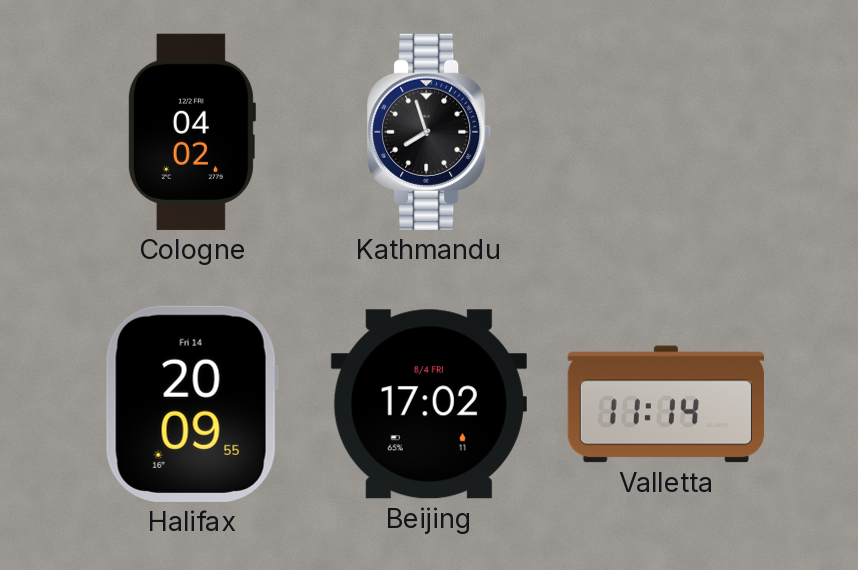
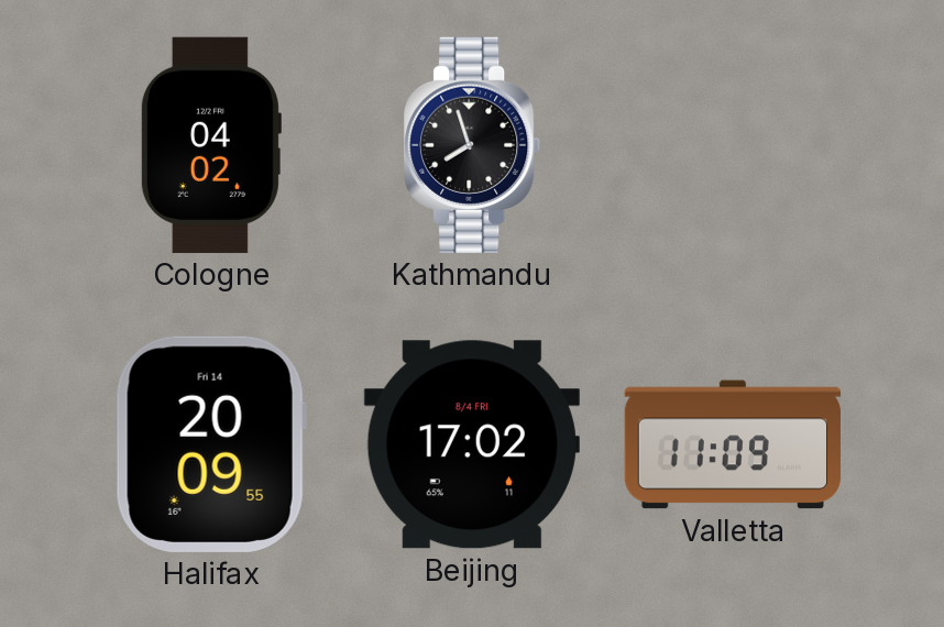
Valletta: 11:14 -> 11:09
